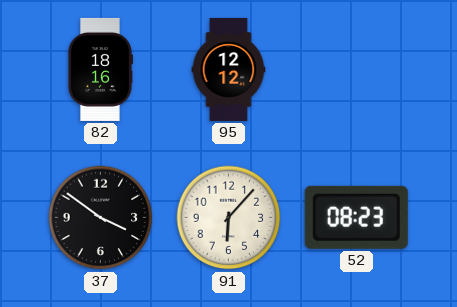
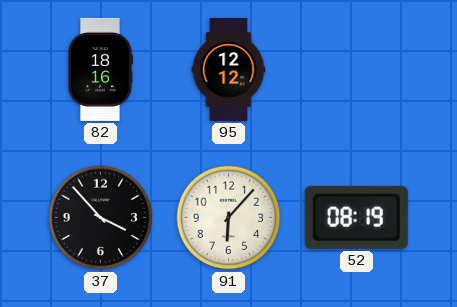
37: 3:51 -> 3:53
52: 08:23 -> 08:19
